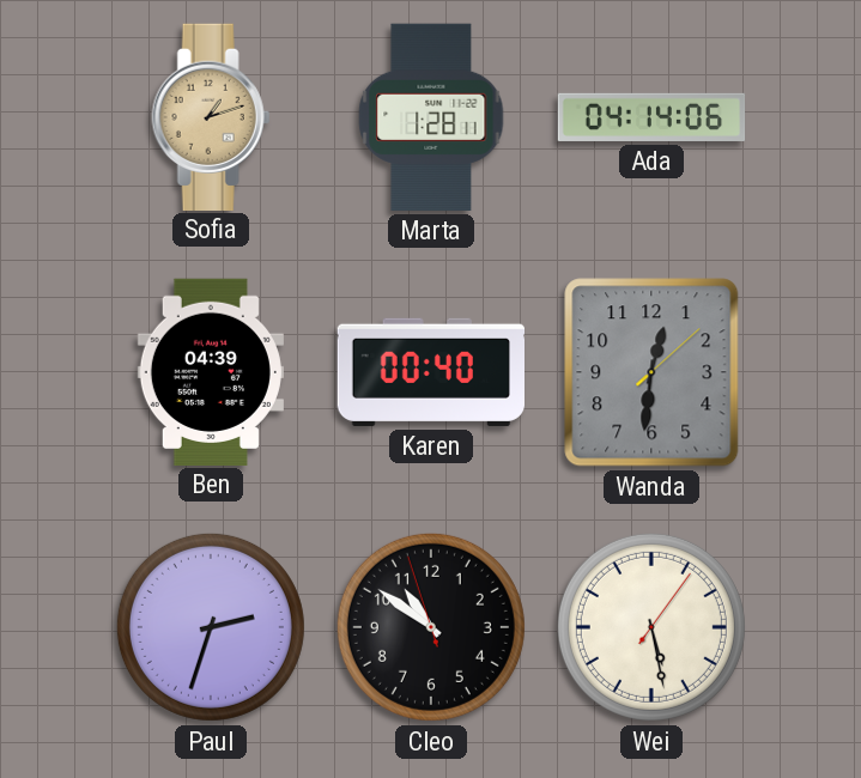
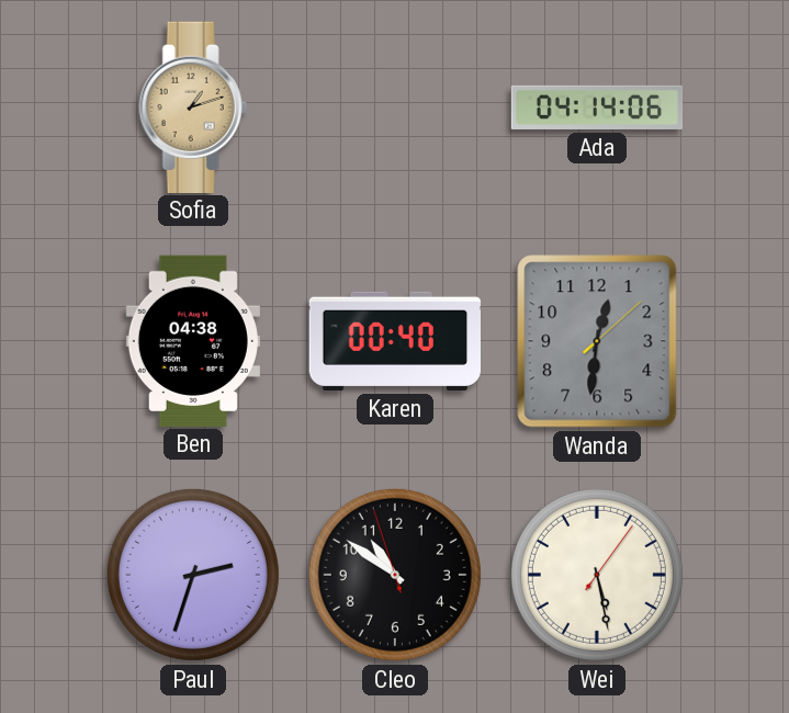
Marta: 1:28 -> none
Ben: 04:39 -> 04:38
